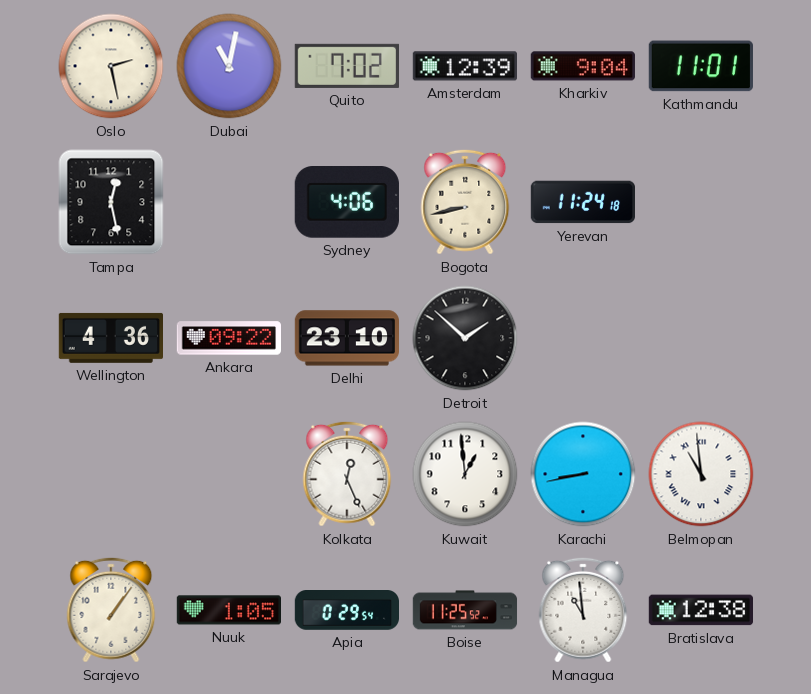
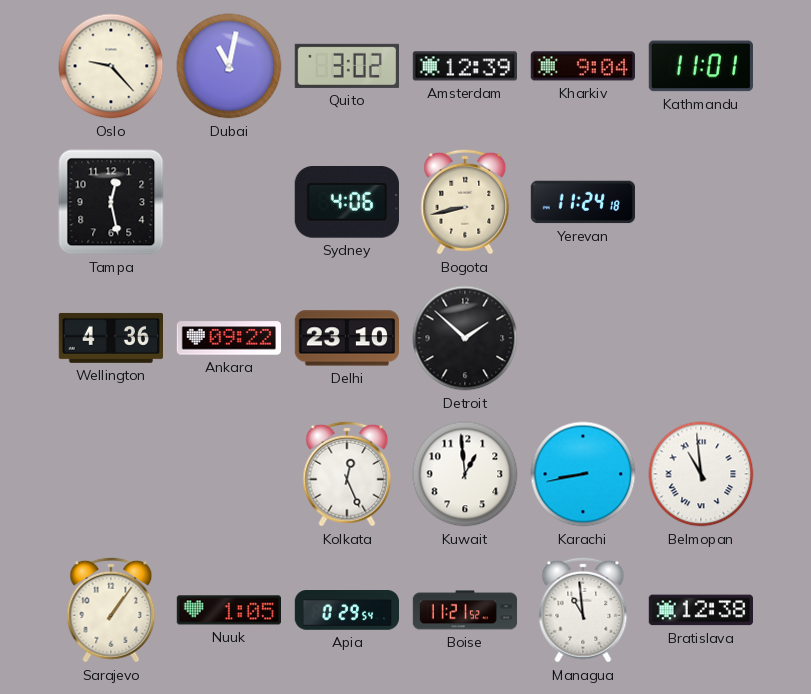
Oslo: 2:28 -> 9:23
Quito: 7:02 -> 3:02
Boise: 11:25 -> 11:21
